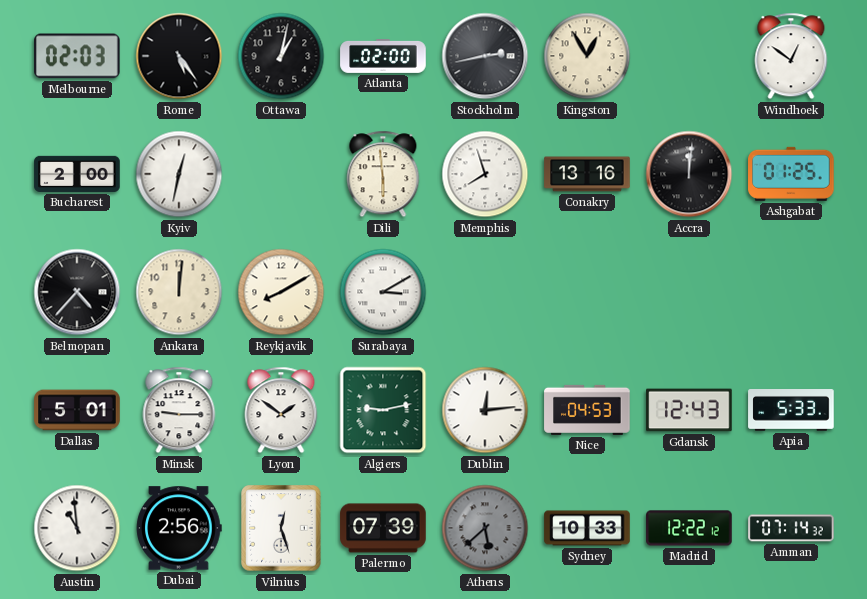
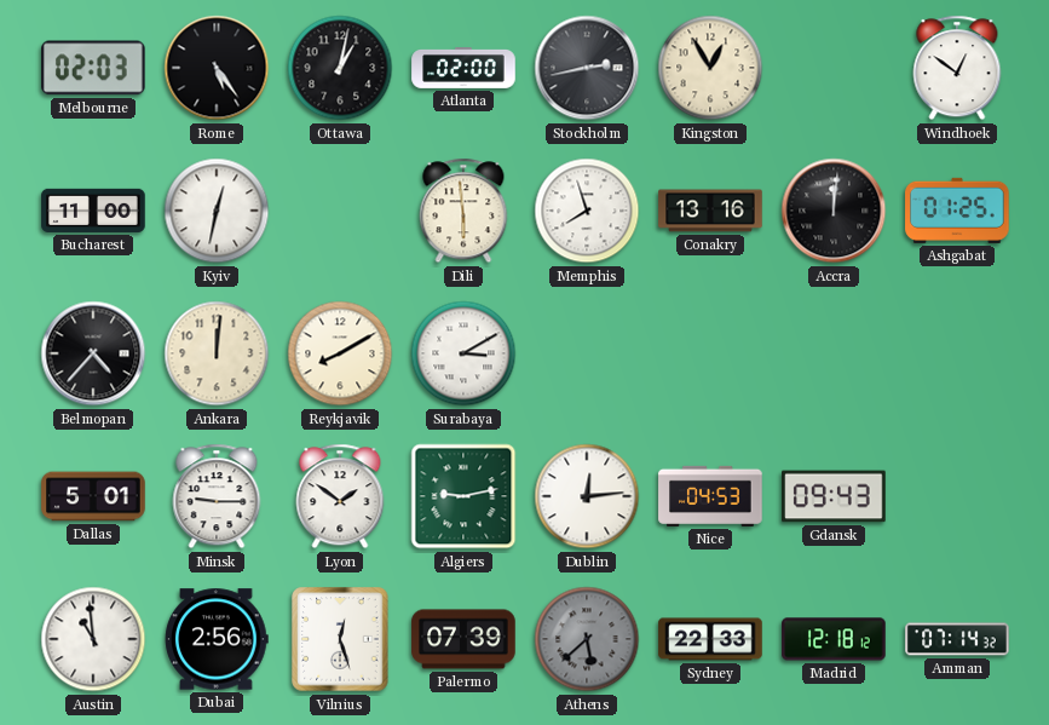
Bucharest: 2:00 -> 11:00
Gdansk: 12:43 -> 09:43
Apia: 5:33 -> none
Sydney: 10:33 -> 22:33
Madrid: 12:22 -> 12:18
